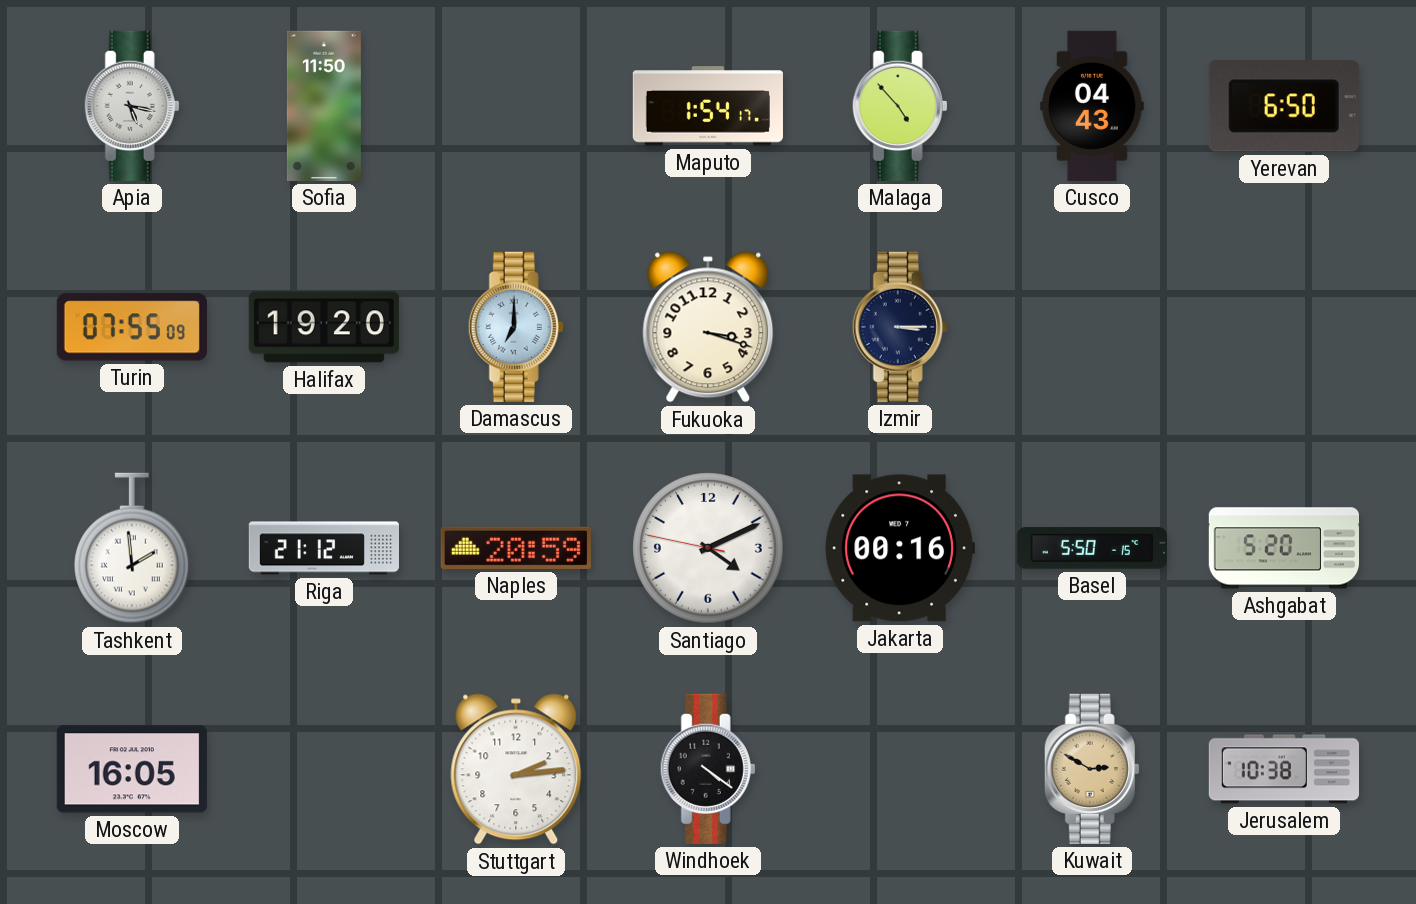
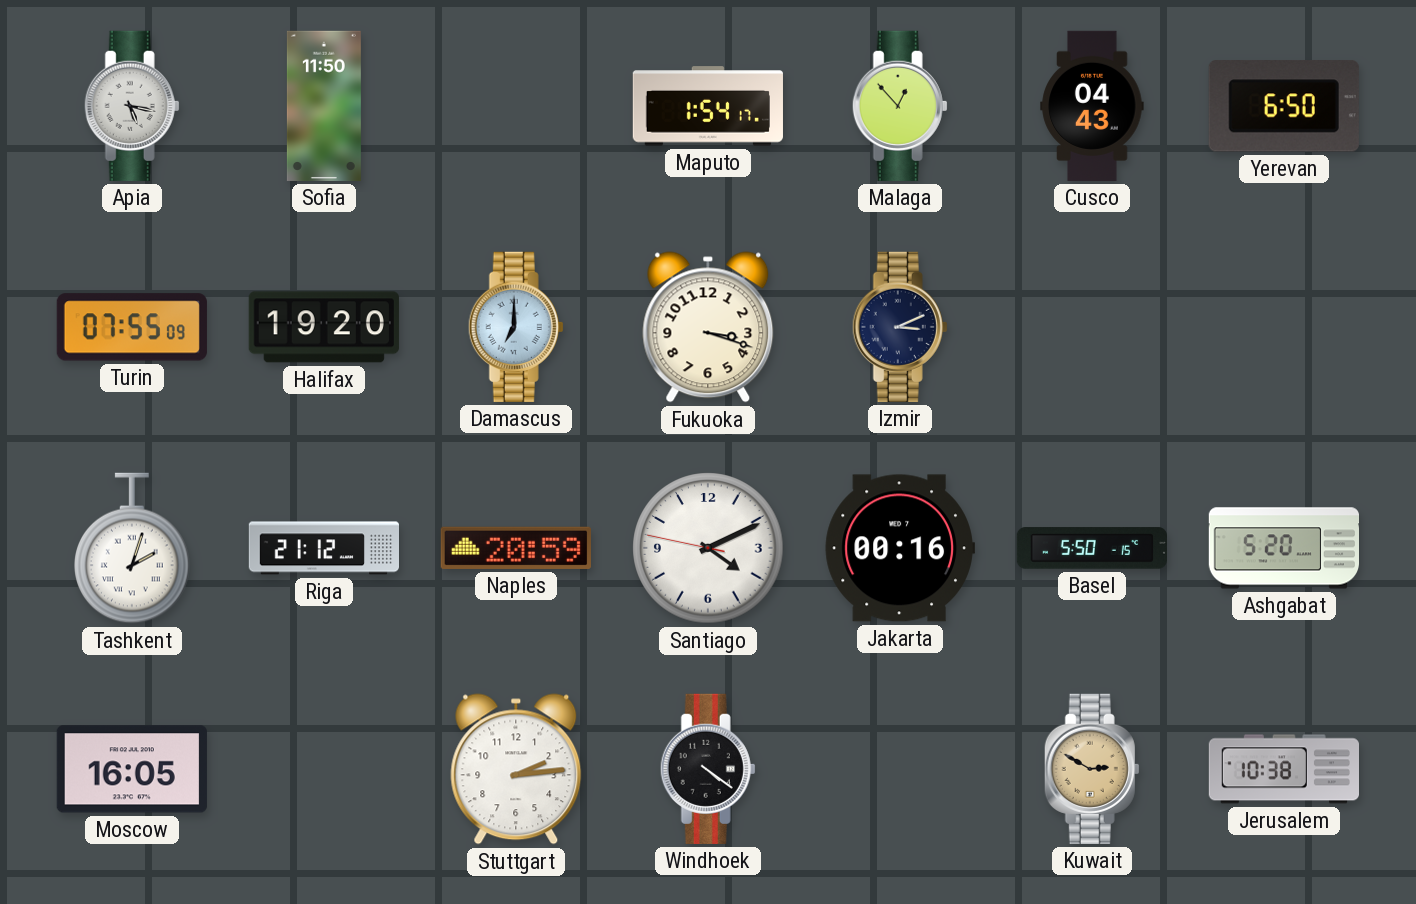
Malaga: 4:53 -> 12:53
Izmir: 3:15 -> 3:11
Tashkent: 1:59 -> 2:03
